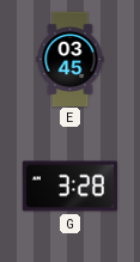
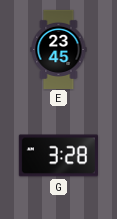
E: 03:45 -> 23:45
